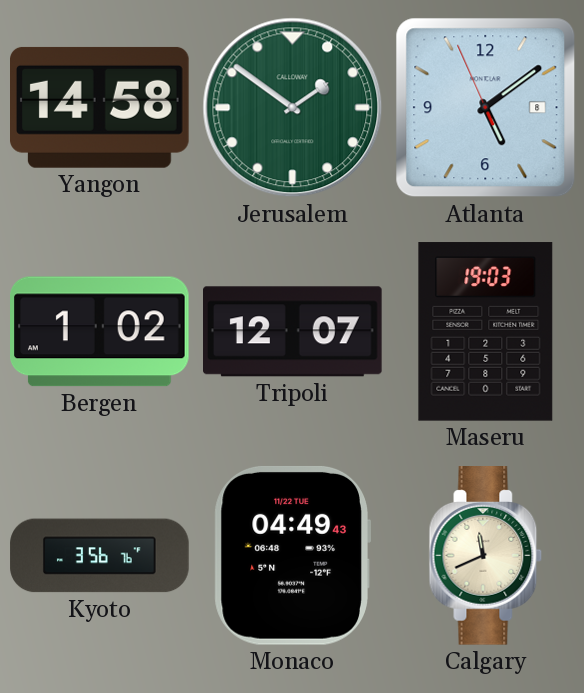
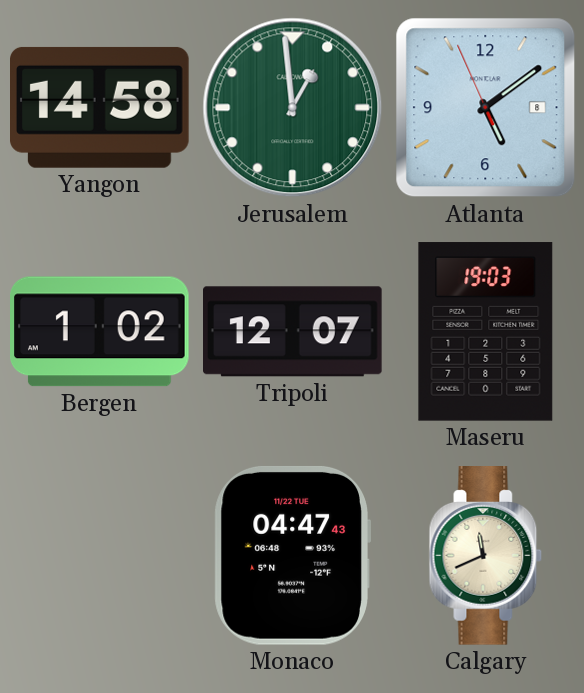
Jerusalem: 1:51 -> 12:59
Kyoto: 3:56 -> none
Monaco: 04:49 -> 04:47
